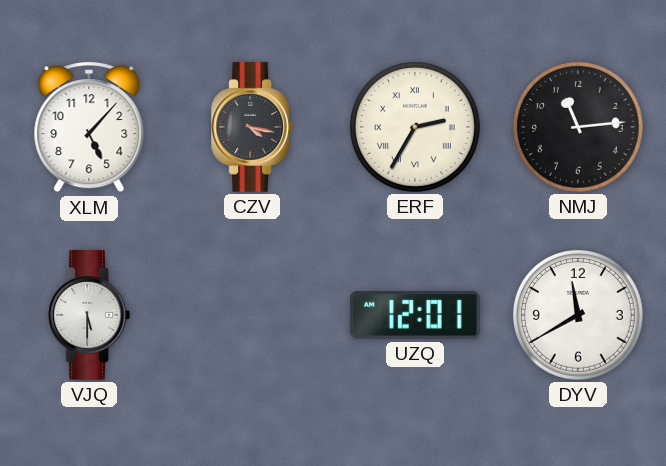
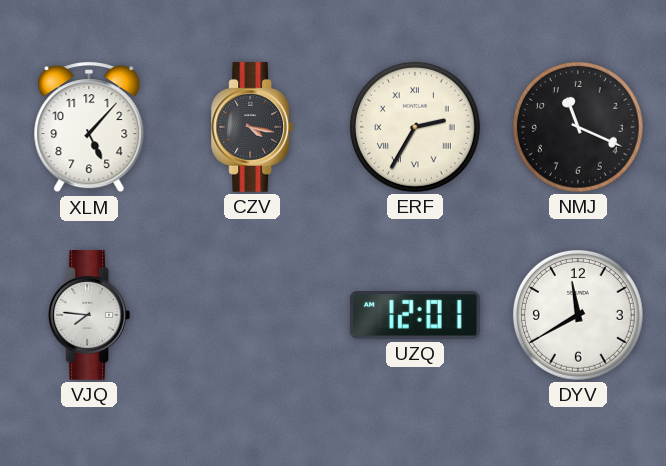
NMJ: 11:14 -> 11:19
VJQ: 5:30 -> 7:46
